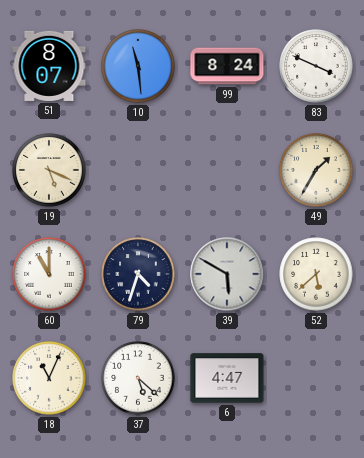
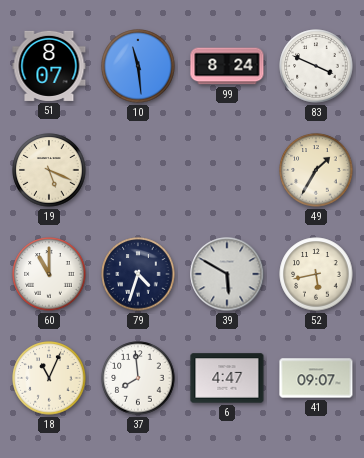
52: 5:38 -> 5:43
37: 5:22 -> 7:59
41: none -> 09:07
